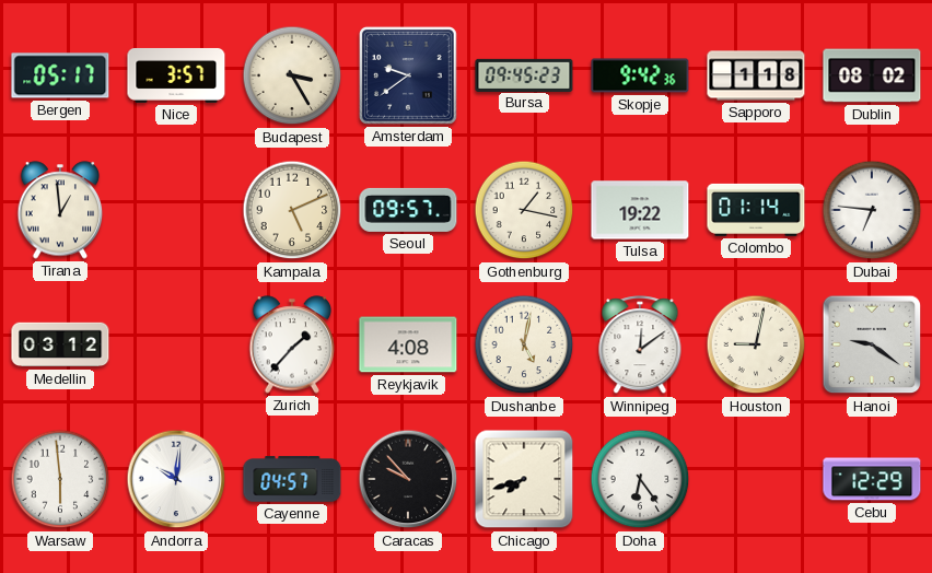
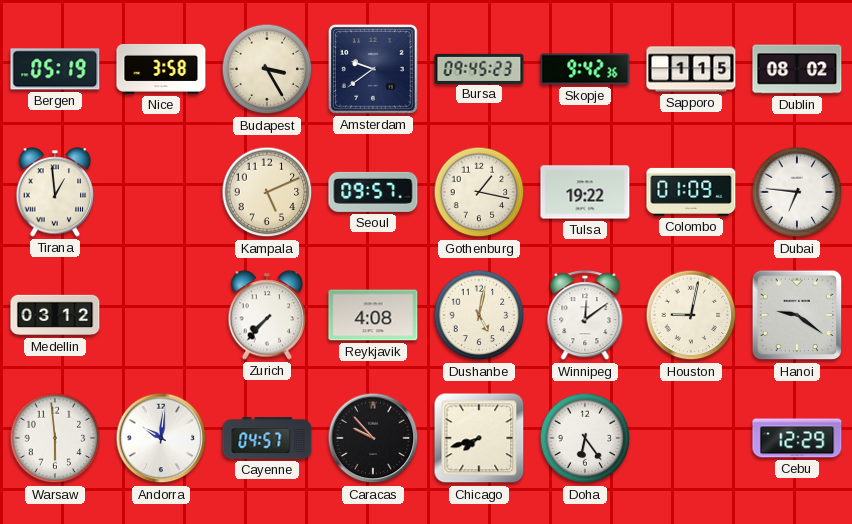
Bergen: 05:17 -> 05:19
Nice: 3:57 -> 3:58
Sapporo: 1:18 -> 1:15
Colombo: 01:14 -> 01:09
Zurich: 1:37 -> 7:37
